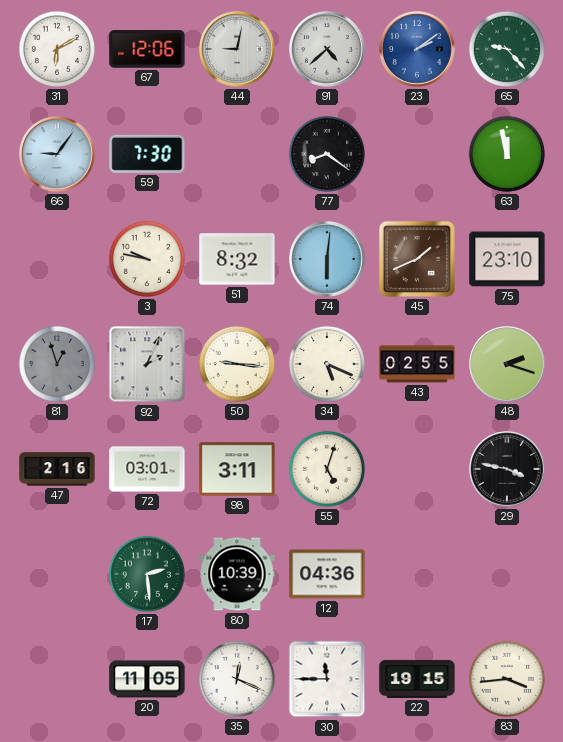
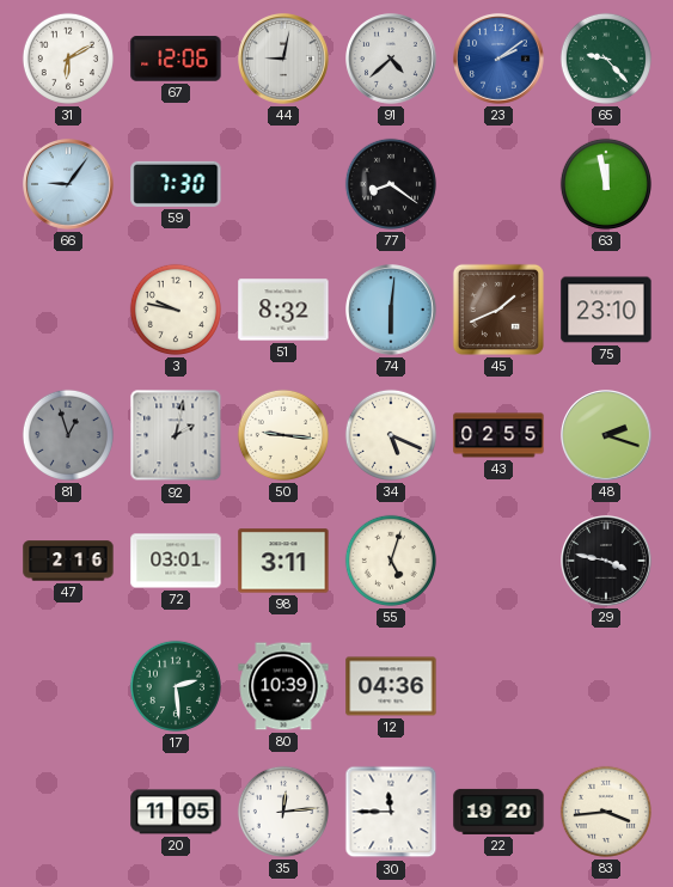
92: 2:04 -> 2:02
35: 12:19 -> 12:14
22: 19:15 -> 19:20
